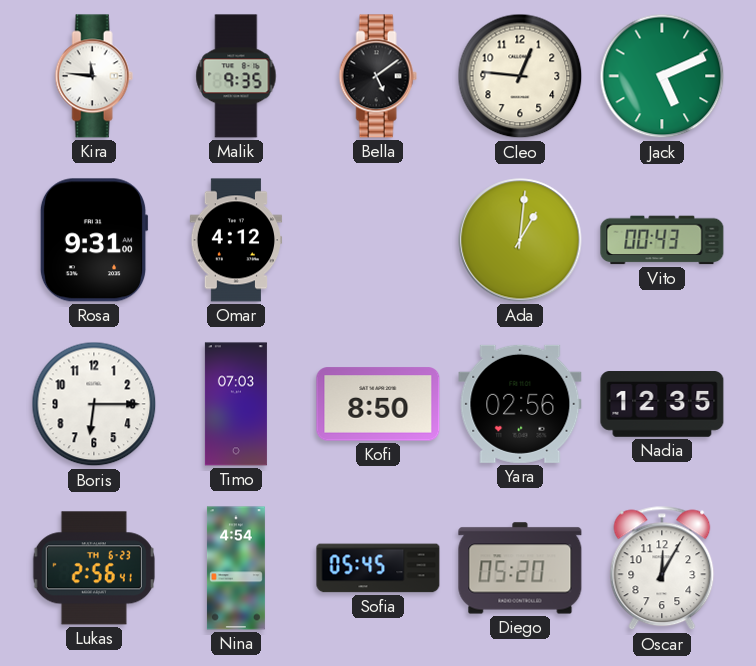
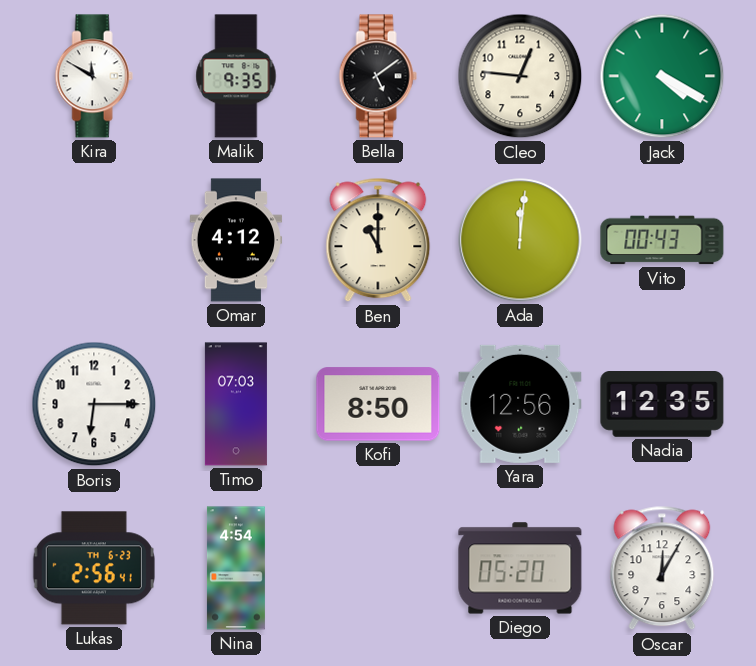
Kira: 11:46 -> 11:50
Jack: 5:11 -> 4:20
Rosa: 9:31 -> none
Ben: none -> 11:00
Ada: 1:01 -> 12:01
Yara: 02:56 -> 12:56
Sofia: 05:45 -> none
